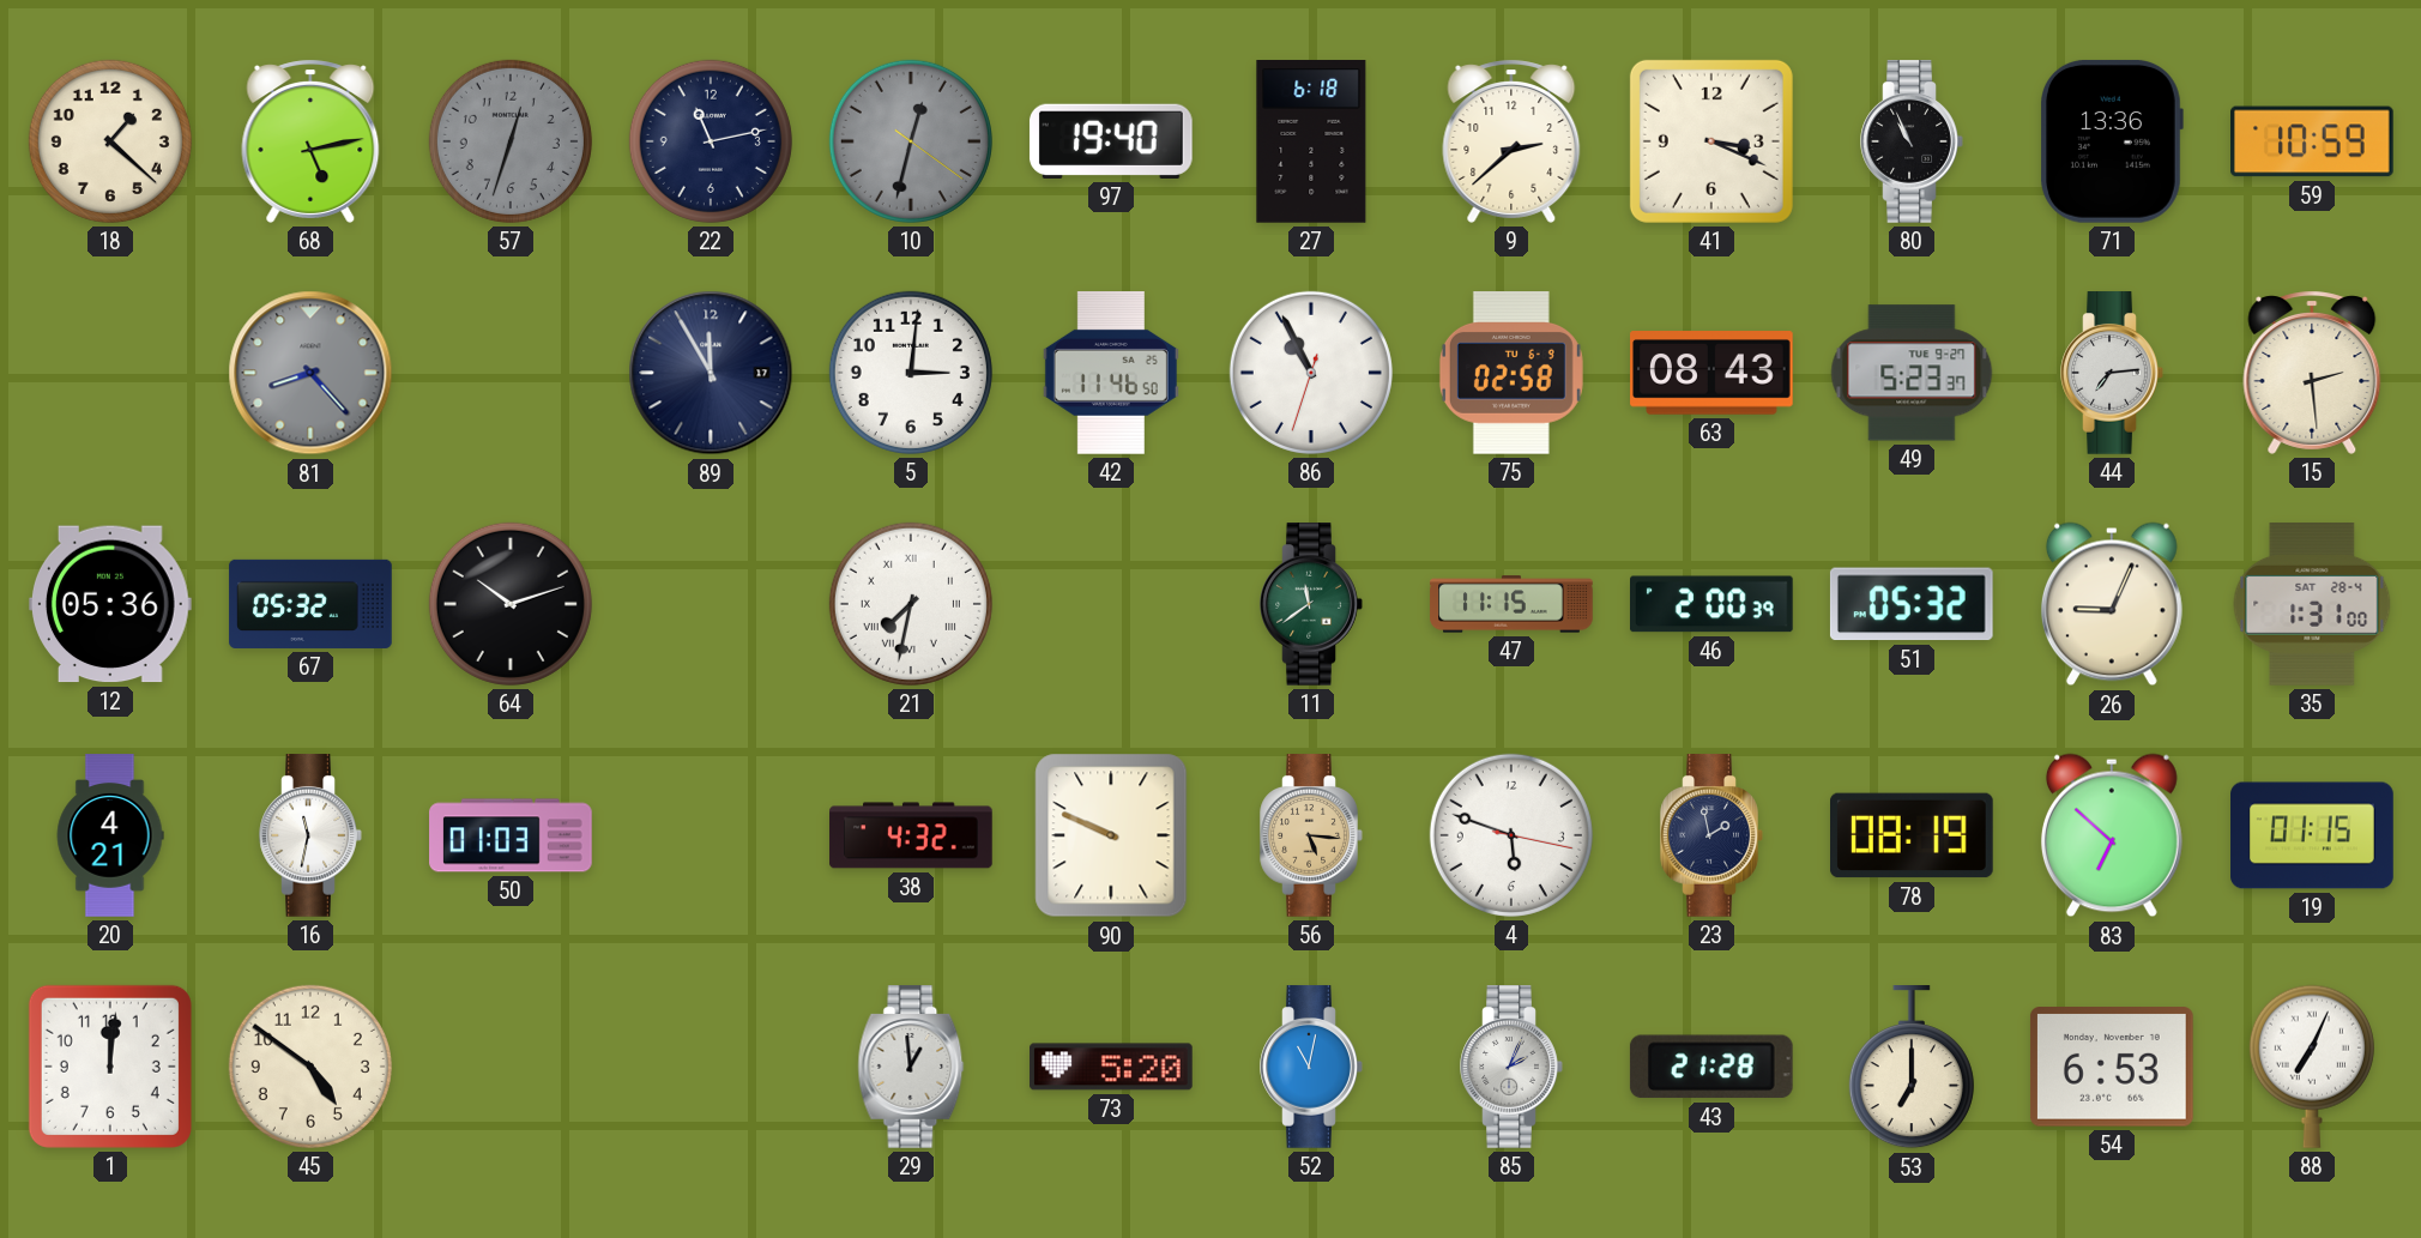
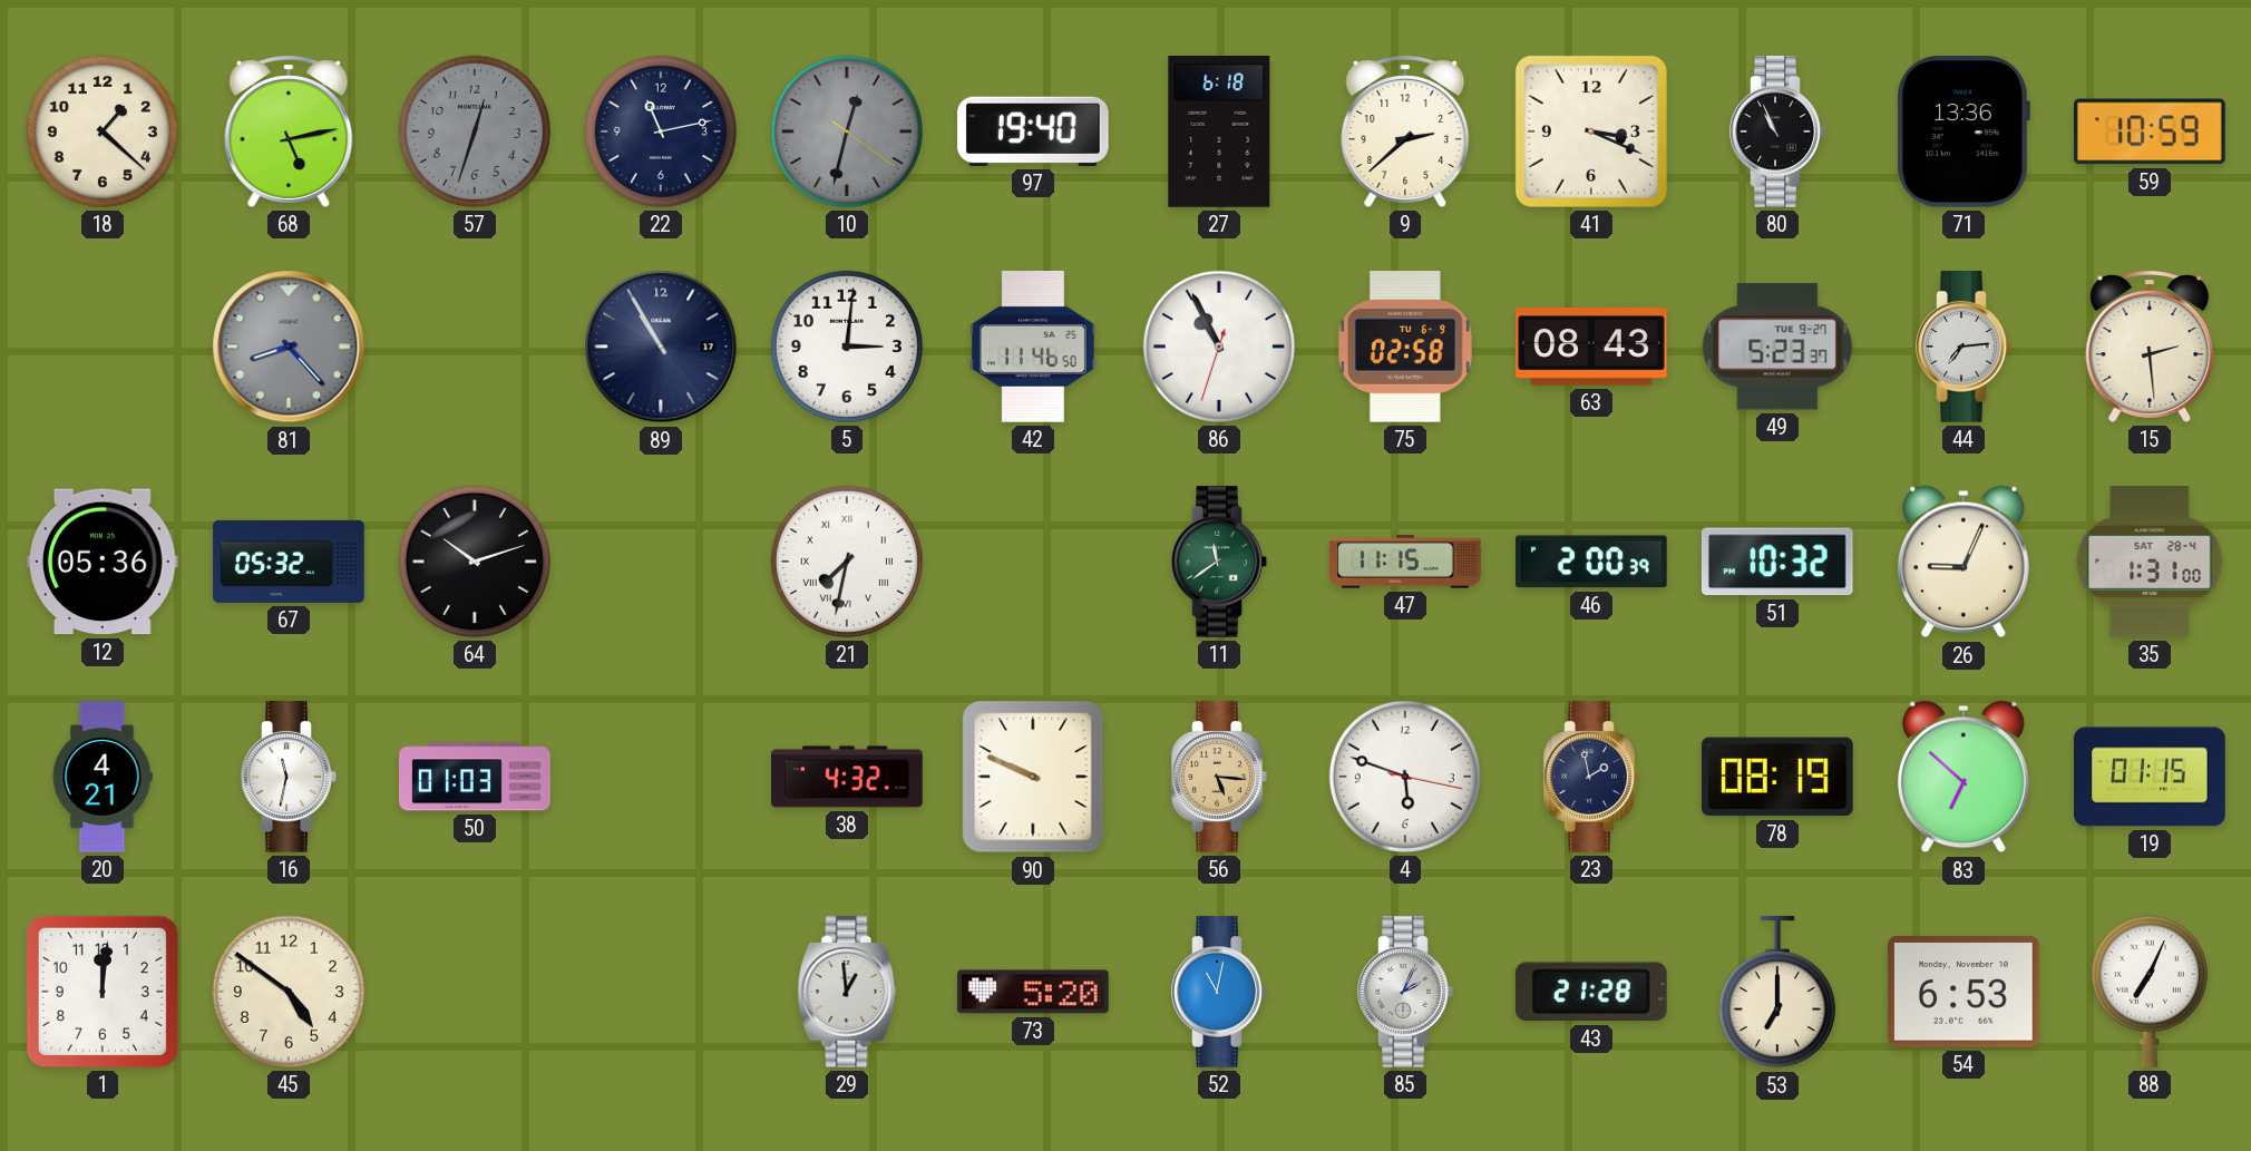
89: 11:55 -> 10:55
51: 05:32 -> 10:32
